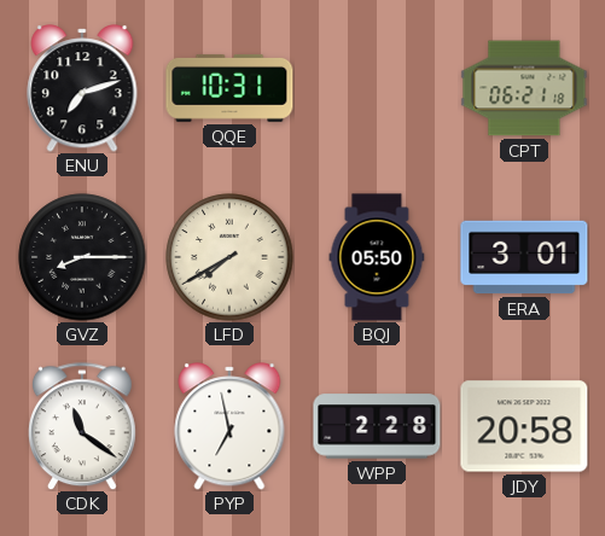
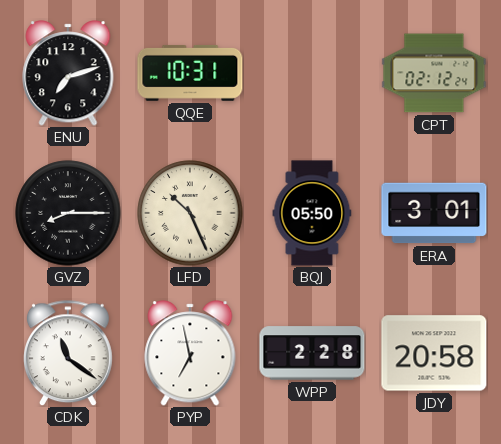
CPT: 06:21 -> 02:12
LFD: 7:40 -> 10:26
